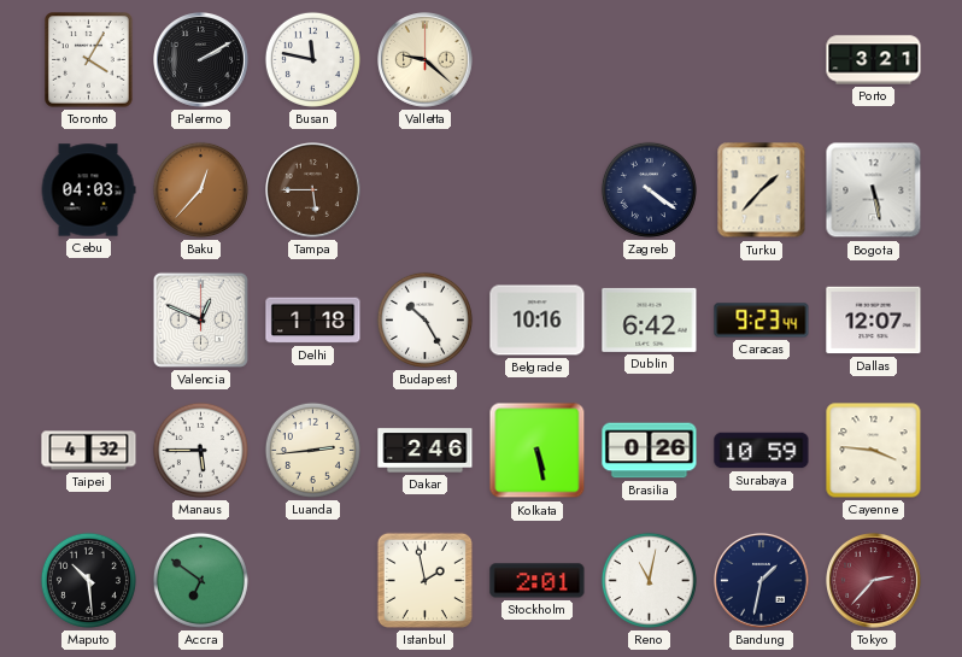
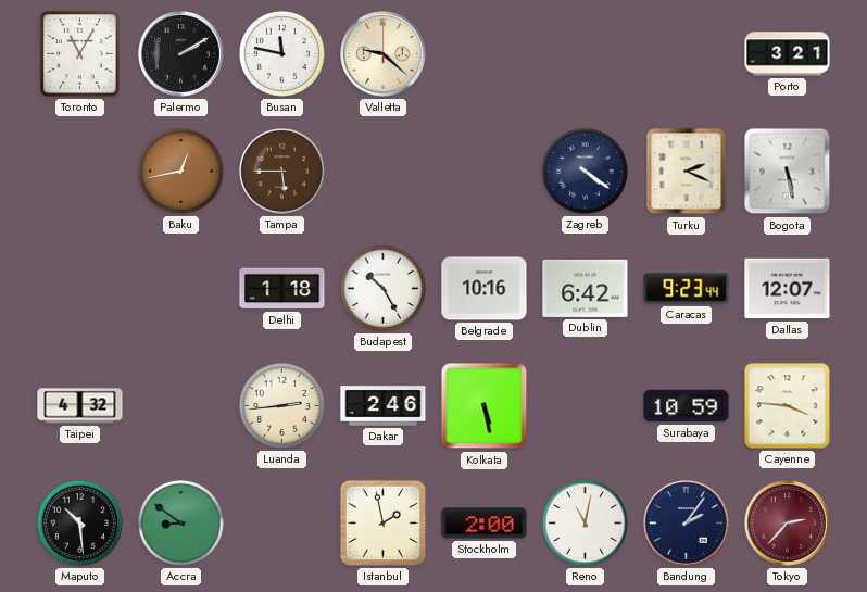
Toronto: 4:05 -> 11:05
Cebu: 04:03 -> none
Baku: 12:37 -> 12:43
Turku: 1:37 -> 2:19
Valencia: 12:49 -> none
Manaus: 5:45 -> none
Brasilia: 0:26 -> none
Accra: 6:51 -> 8:51
Stockholm: 2:01 -> 2:00
Bandung: 1:32 -> 2:06
